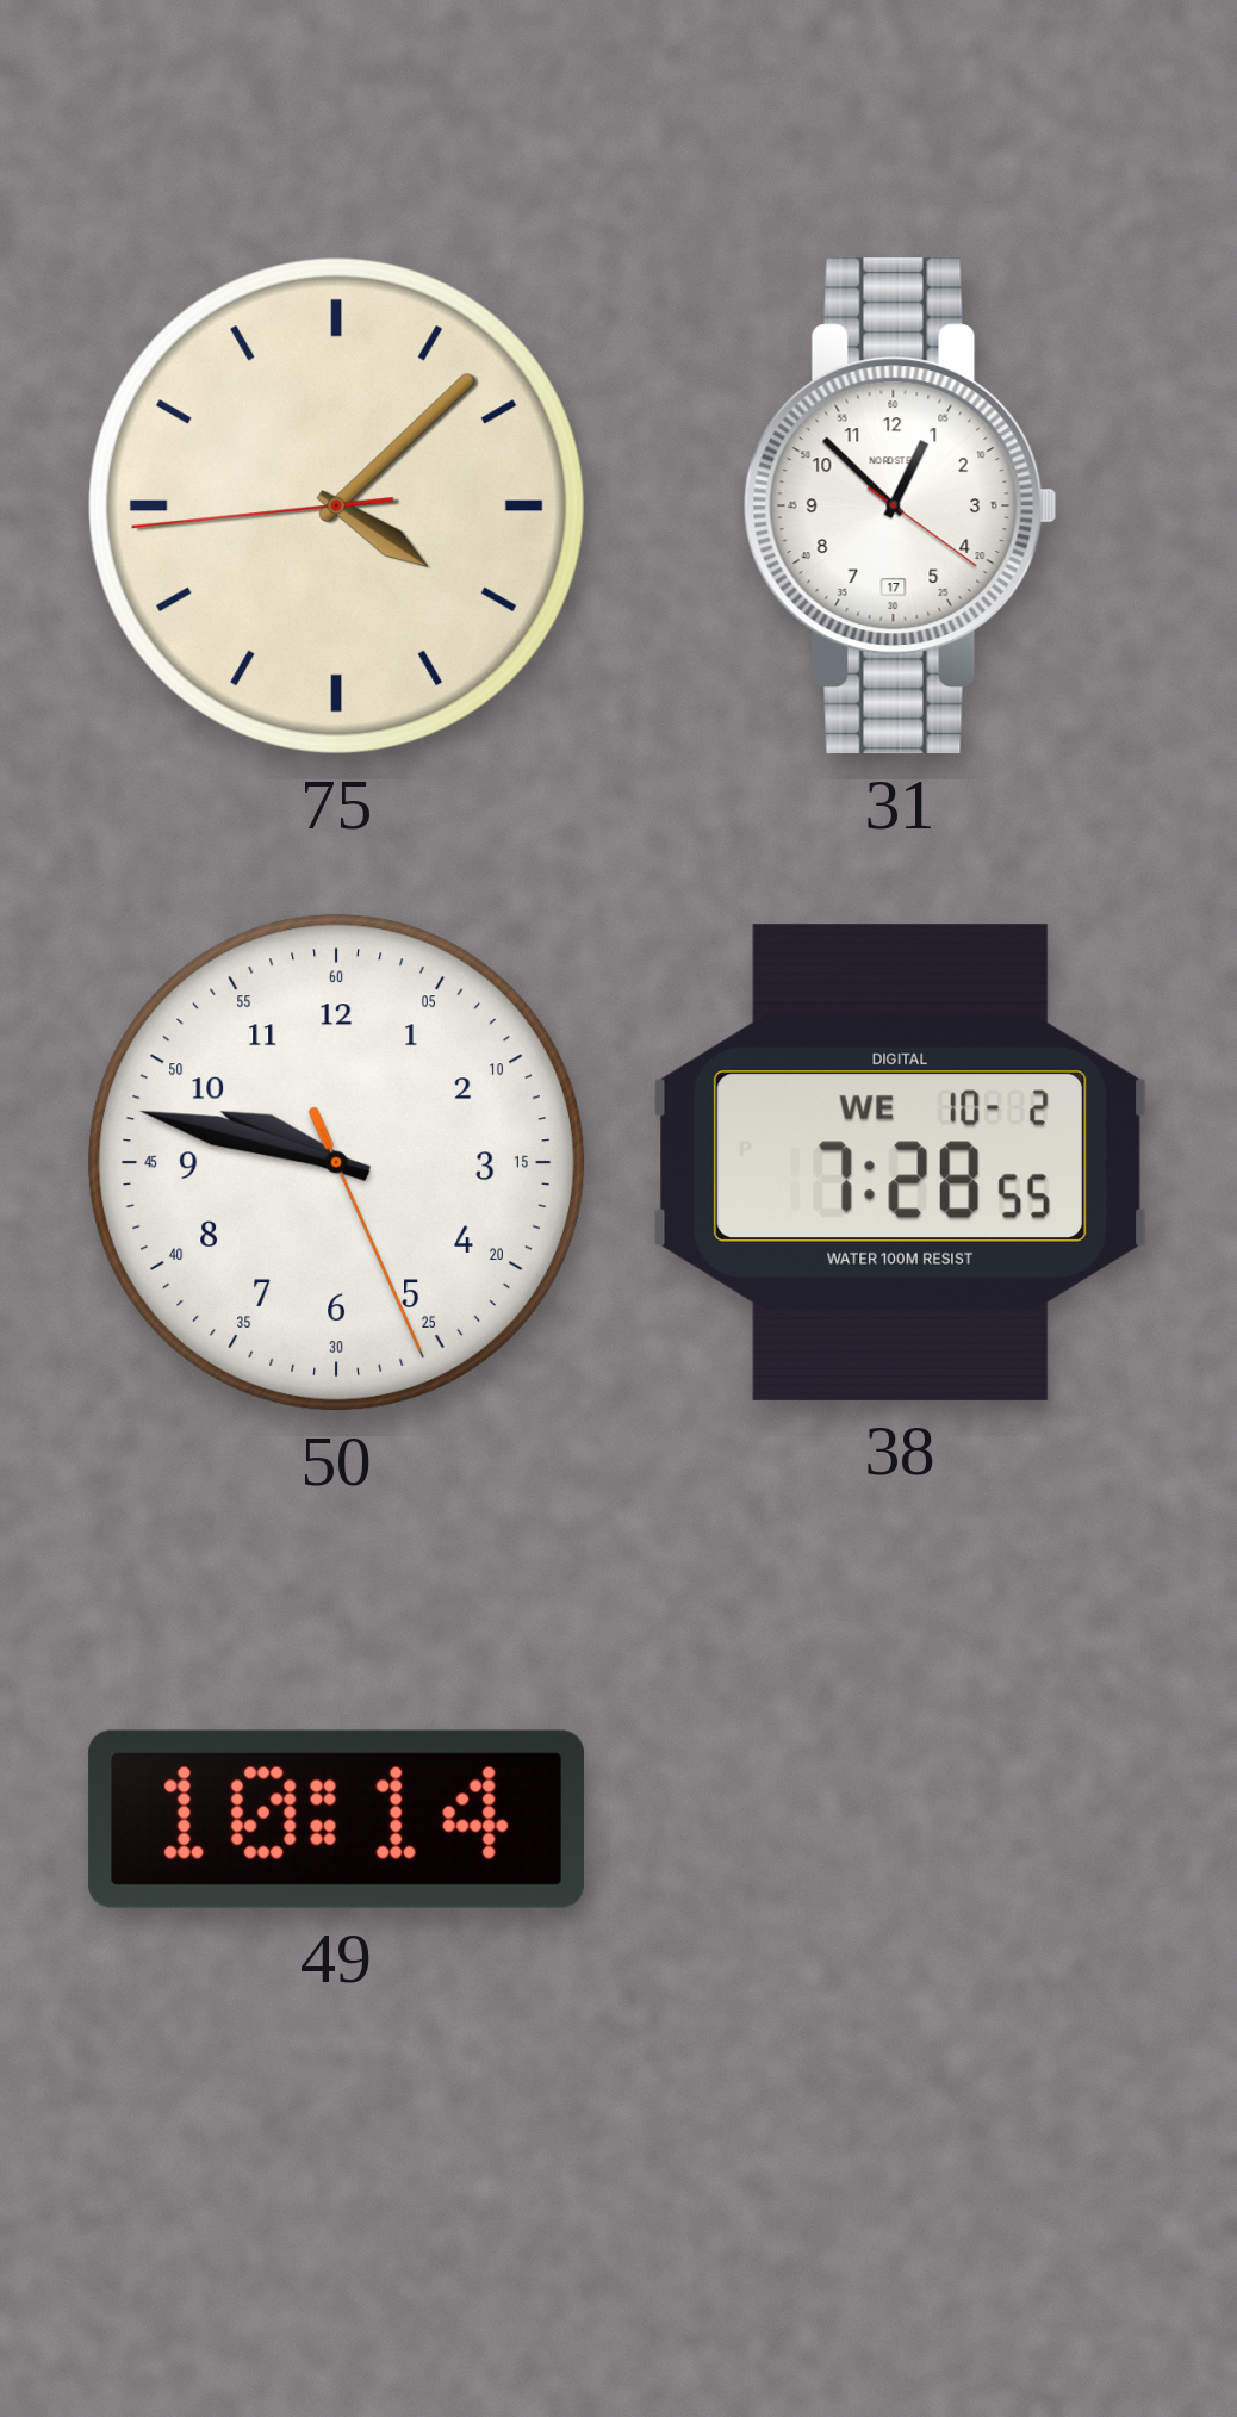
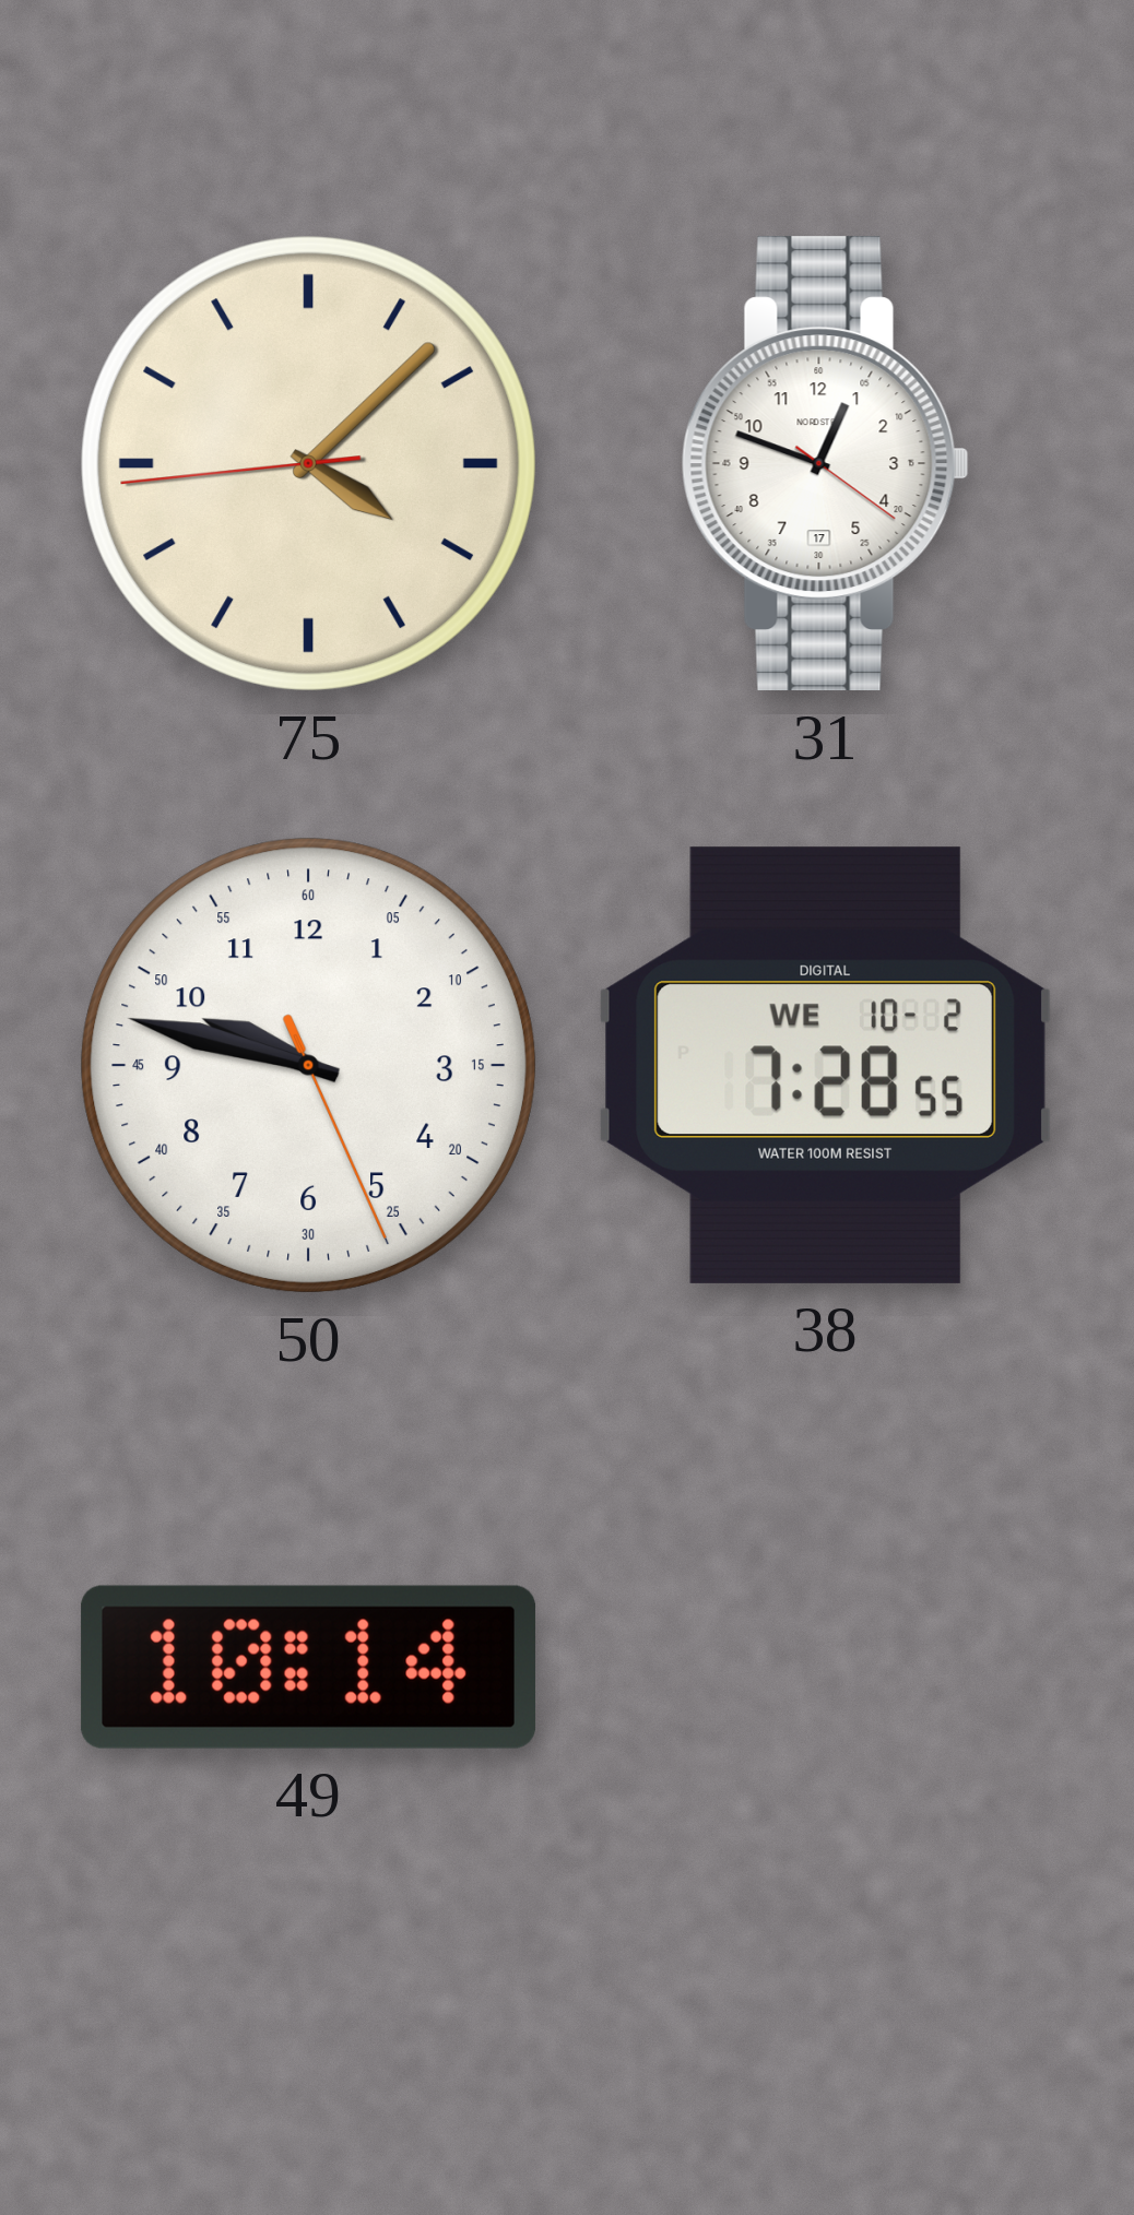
31: 12:52 -> 12:48
